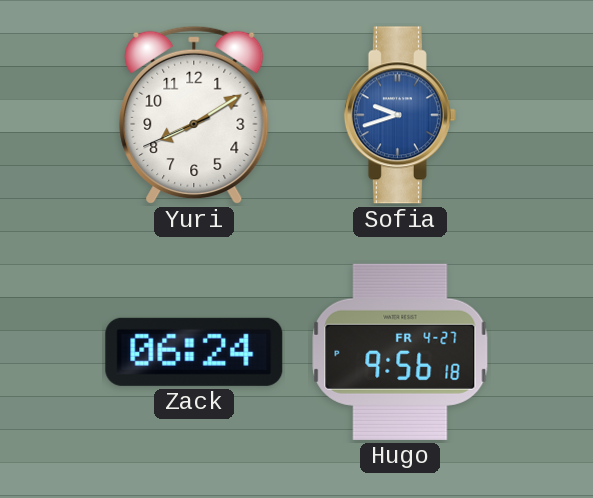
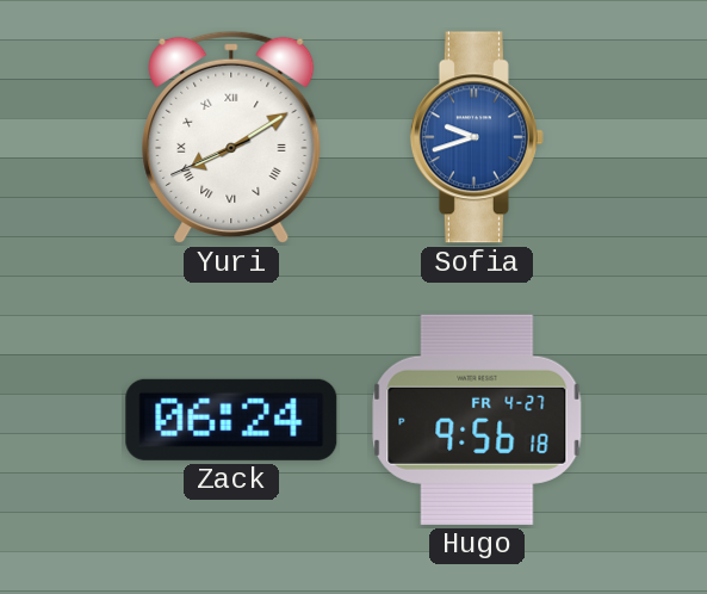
Yuri numerals: Arabic -> Roman
